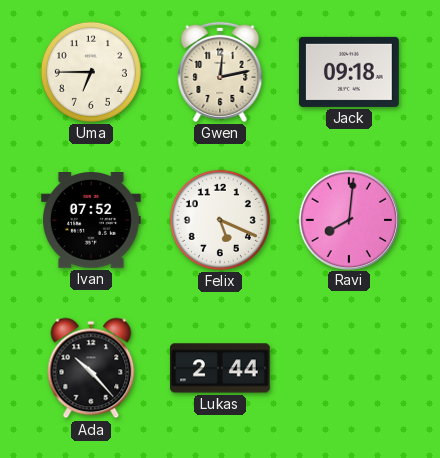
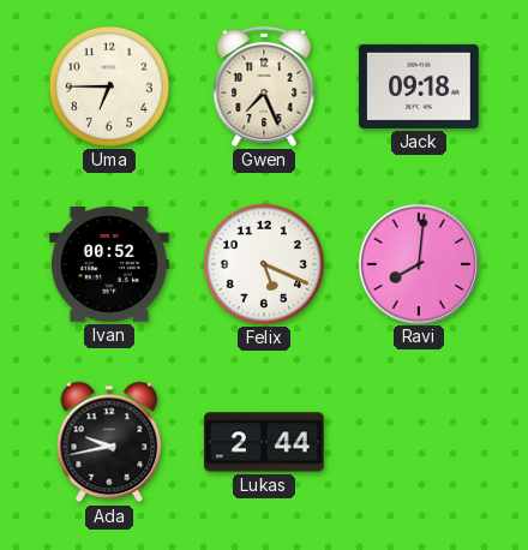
Gwen: 12:13 -> 7:26
Ivan: 07:52 -> 00:52
Ada: 10:23 -> 9:43
